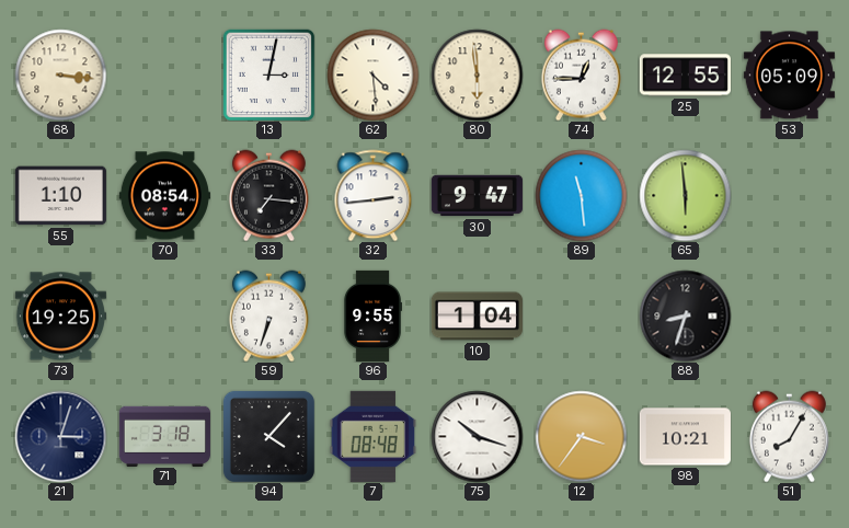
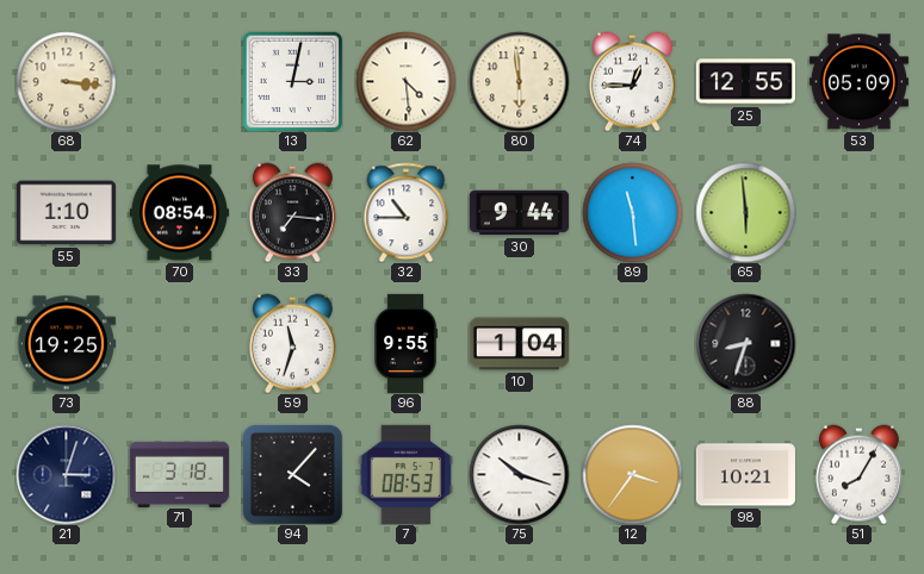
32: 2:44 -> 10:45
30: 9:47 -> 9:44
59: 6:33 -> 11:33
7: 08:48 -> 08:53
